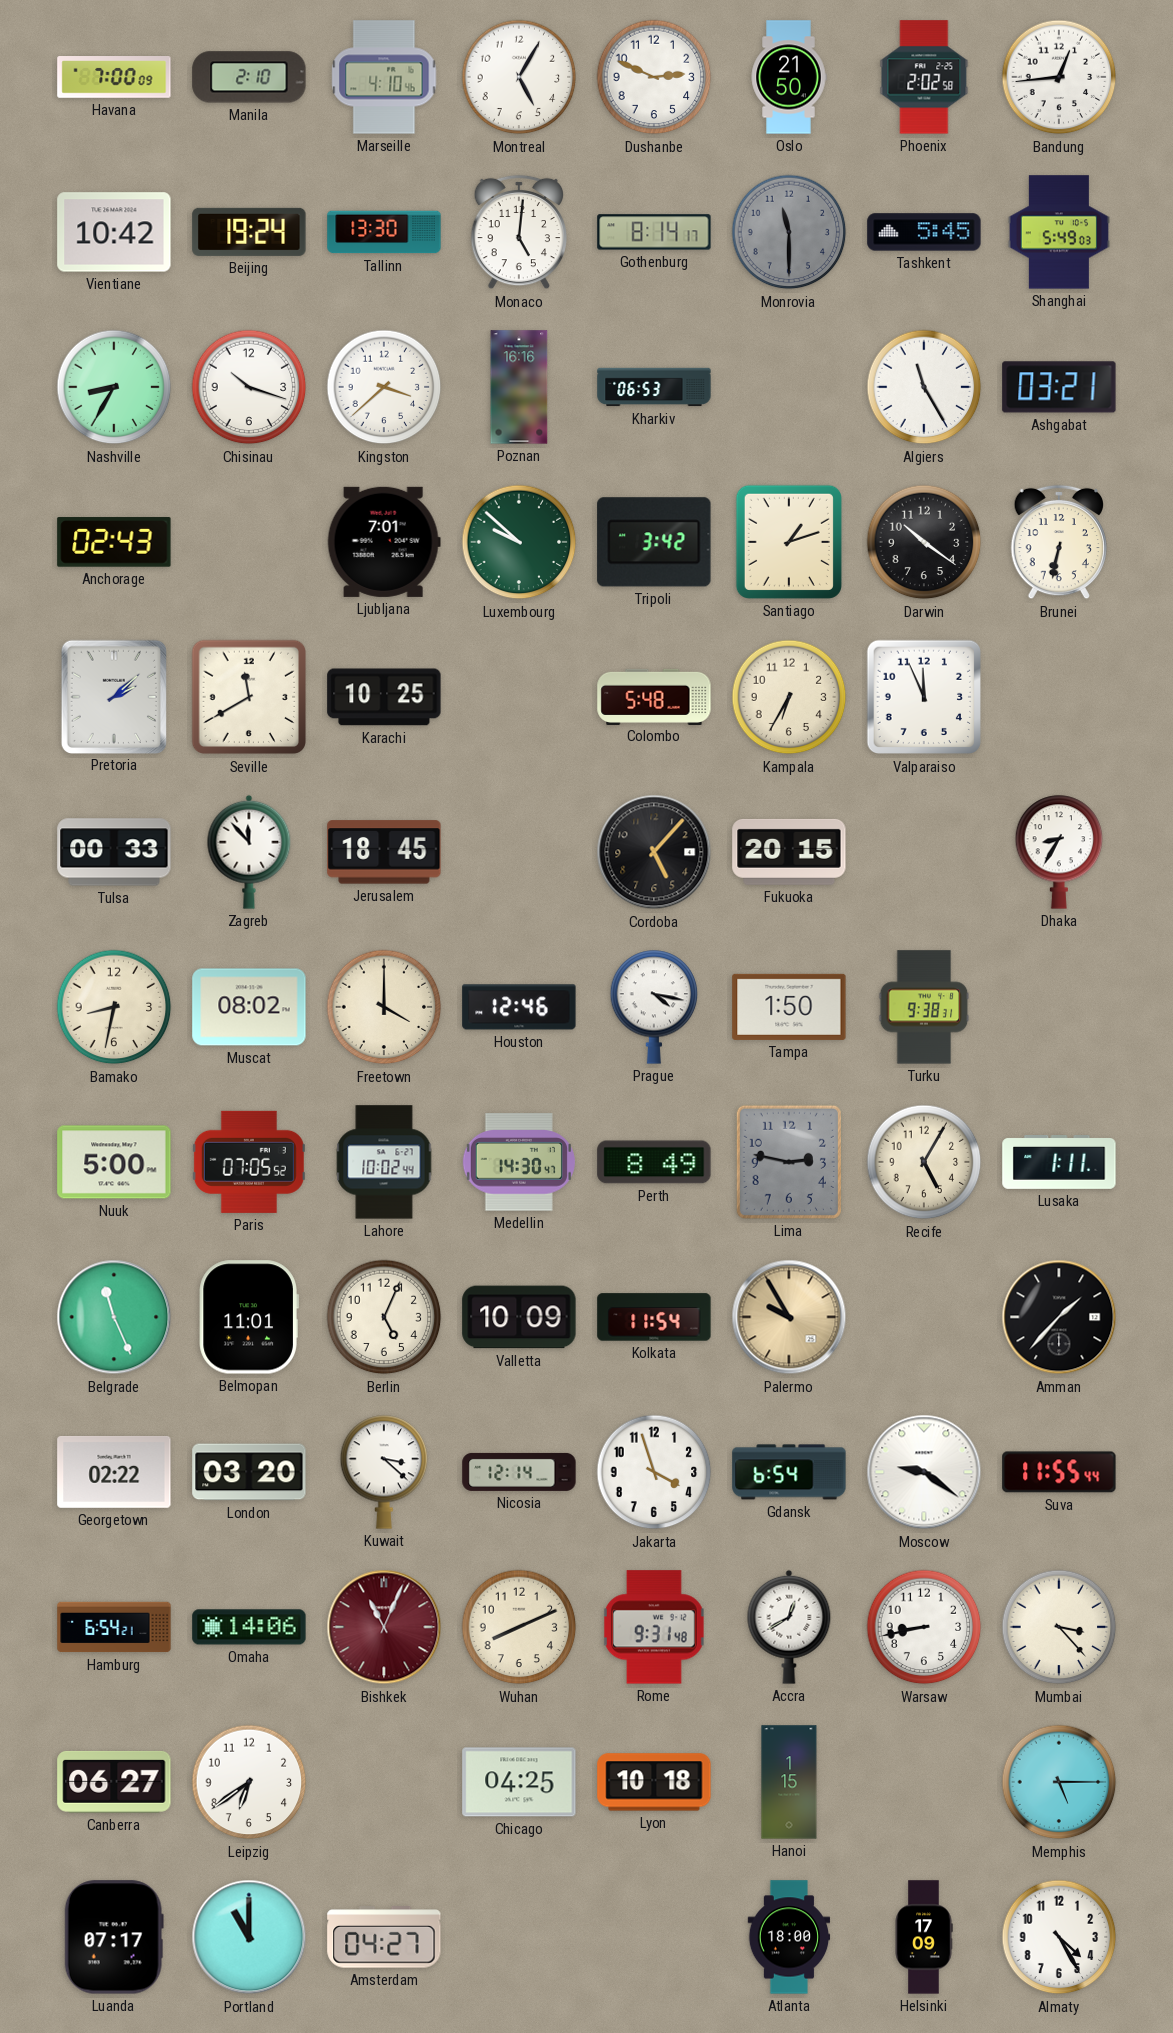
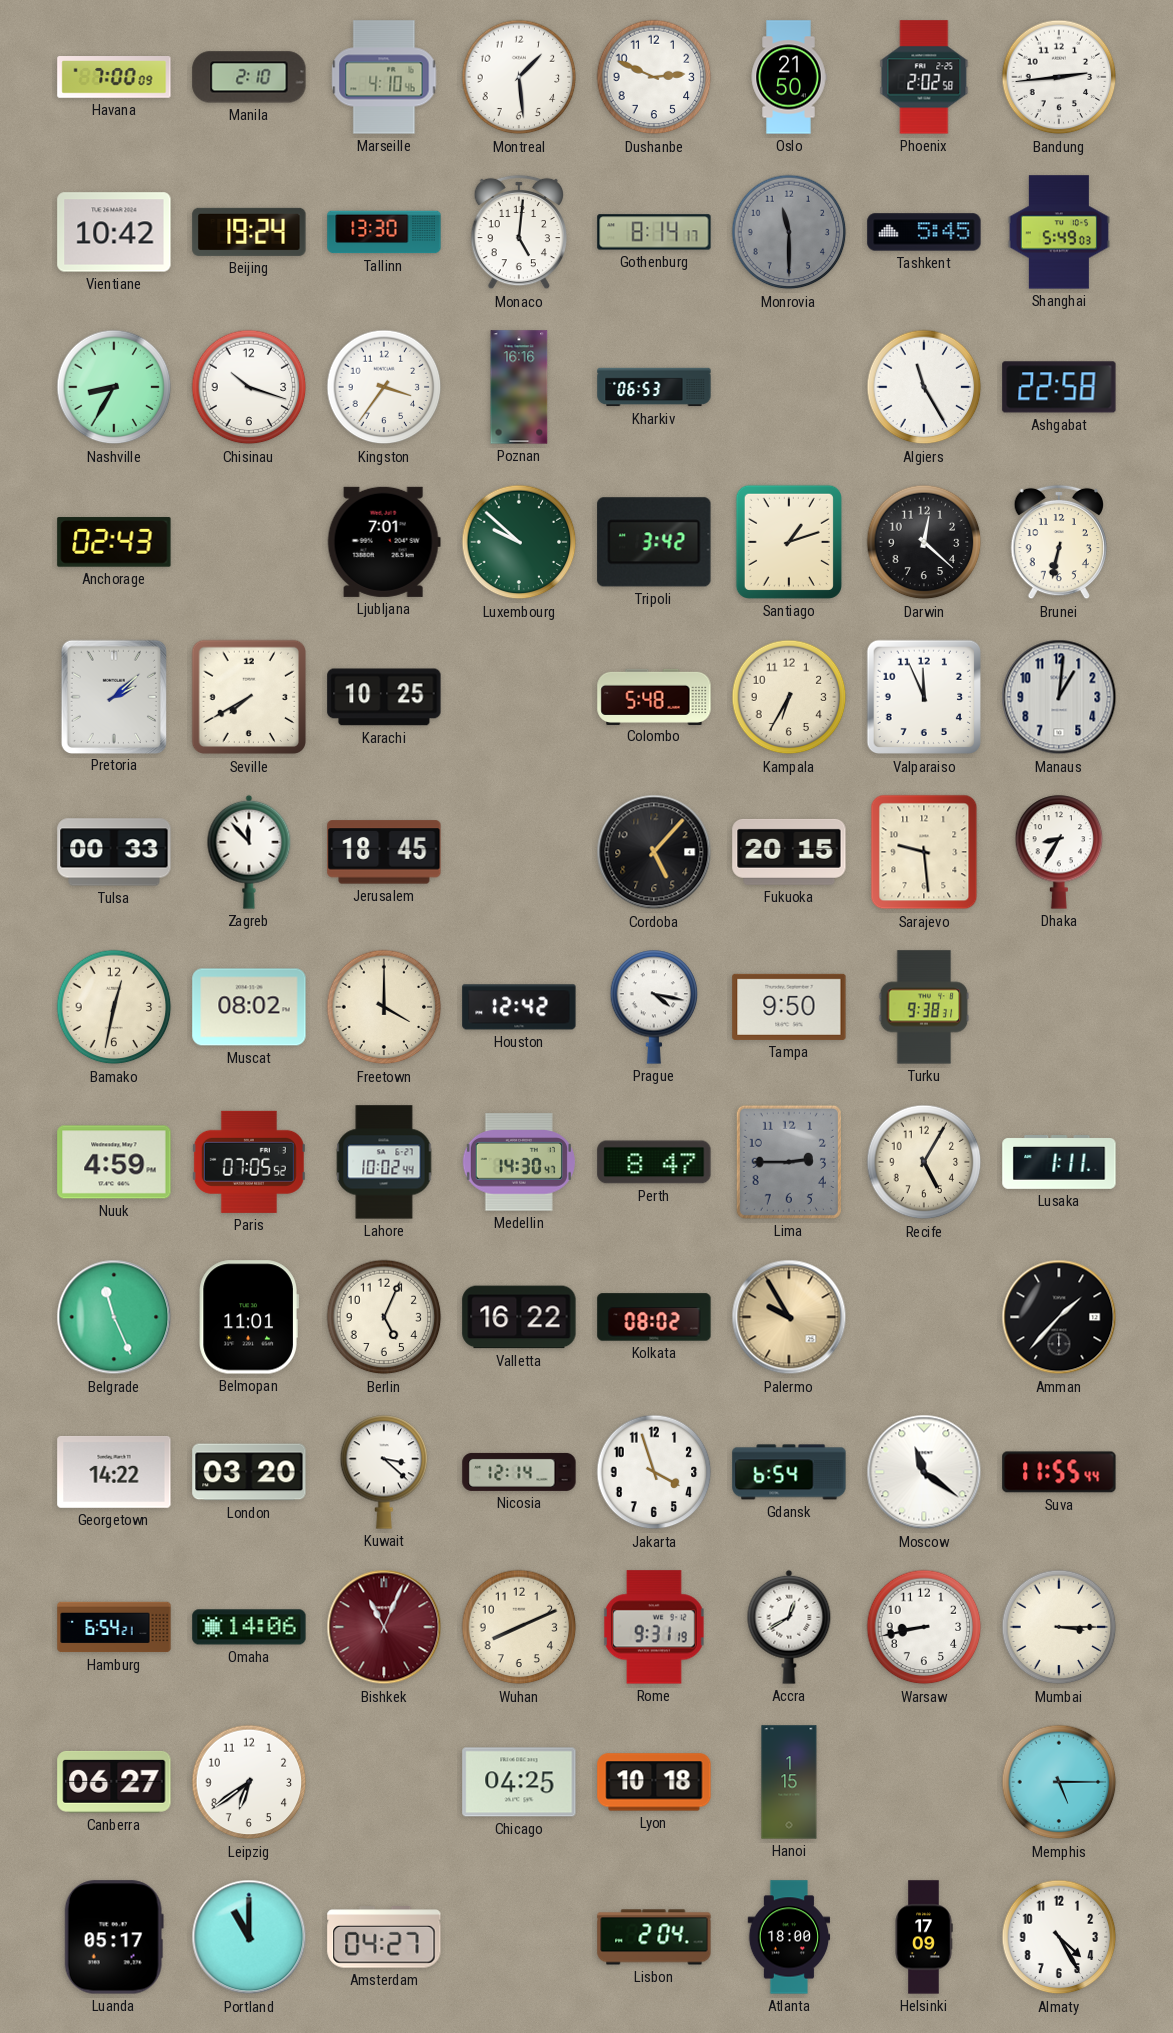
Montreal: 5:05 -> 1:29
Bandung: 12:44 -> 2:44
Kingston: 3:38 -> 3:36
Ashgabat: 03:21 -> 22:58
Darwin: 10:21 -> 12:22
Seville: 11:40 -> 7:40
Manaus: none -> 1:01
Sarajevo: none -> 9:29
Bamako: 8:32 -> 12:32
Houston: 12:46 -> 12:42
Tampa: 1:50 -> 9:50
Nuuk: 5:00 -> 4:59
Perth: 8:49 -> 8:47
Lima: 2:47 -> 2:45
Valletta: 10:09 -> 16:22
Kolkata: 11:54 -> 08:02
Georgetown: 02:22 -> 14:22
Moscow: 9:21 -> 11:21
Rome: 9:31:48 -> 9:31:19
Mumbai: 3:23 -> 3:15
Luanda: 07:17 -> 05:17
Lisbon: none -> 2:04
